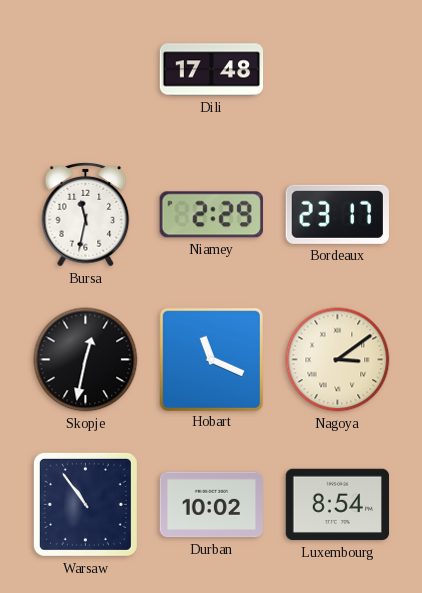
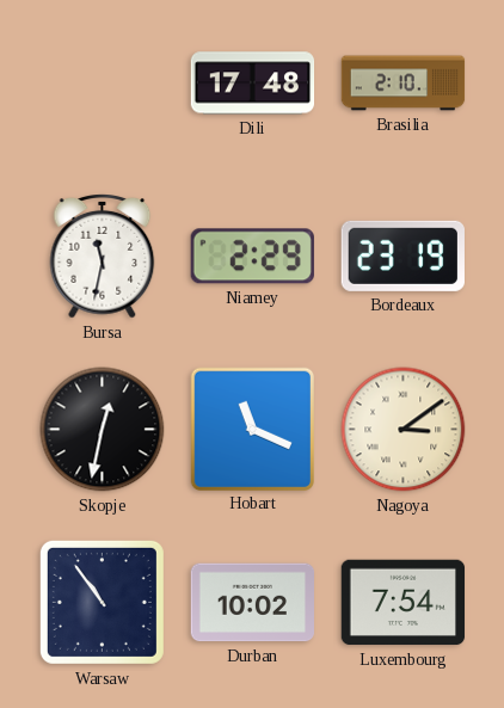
Brasilia: none -> 2:10
Bordeaux: 23:17 -> 23:19
Luxembourg: 8:54 -> 7:54
